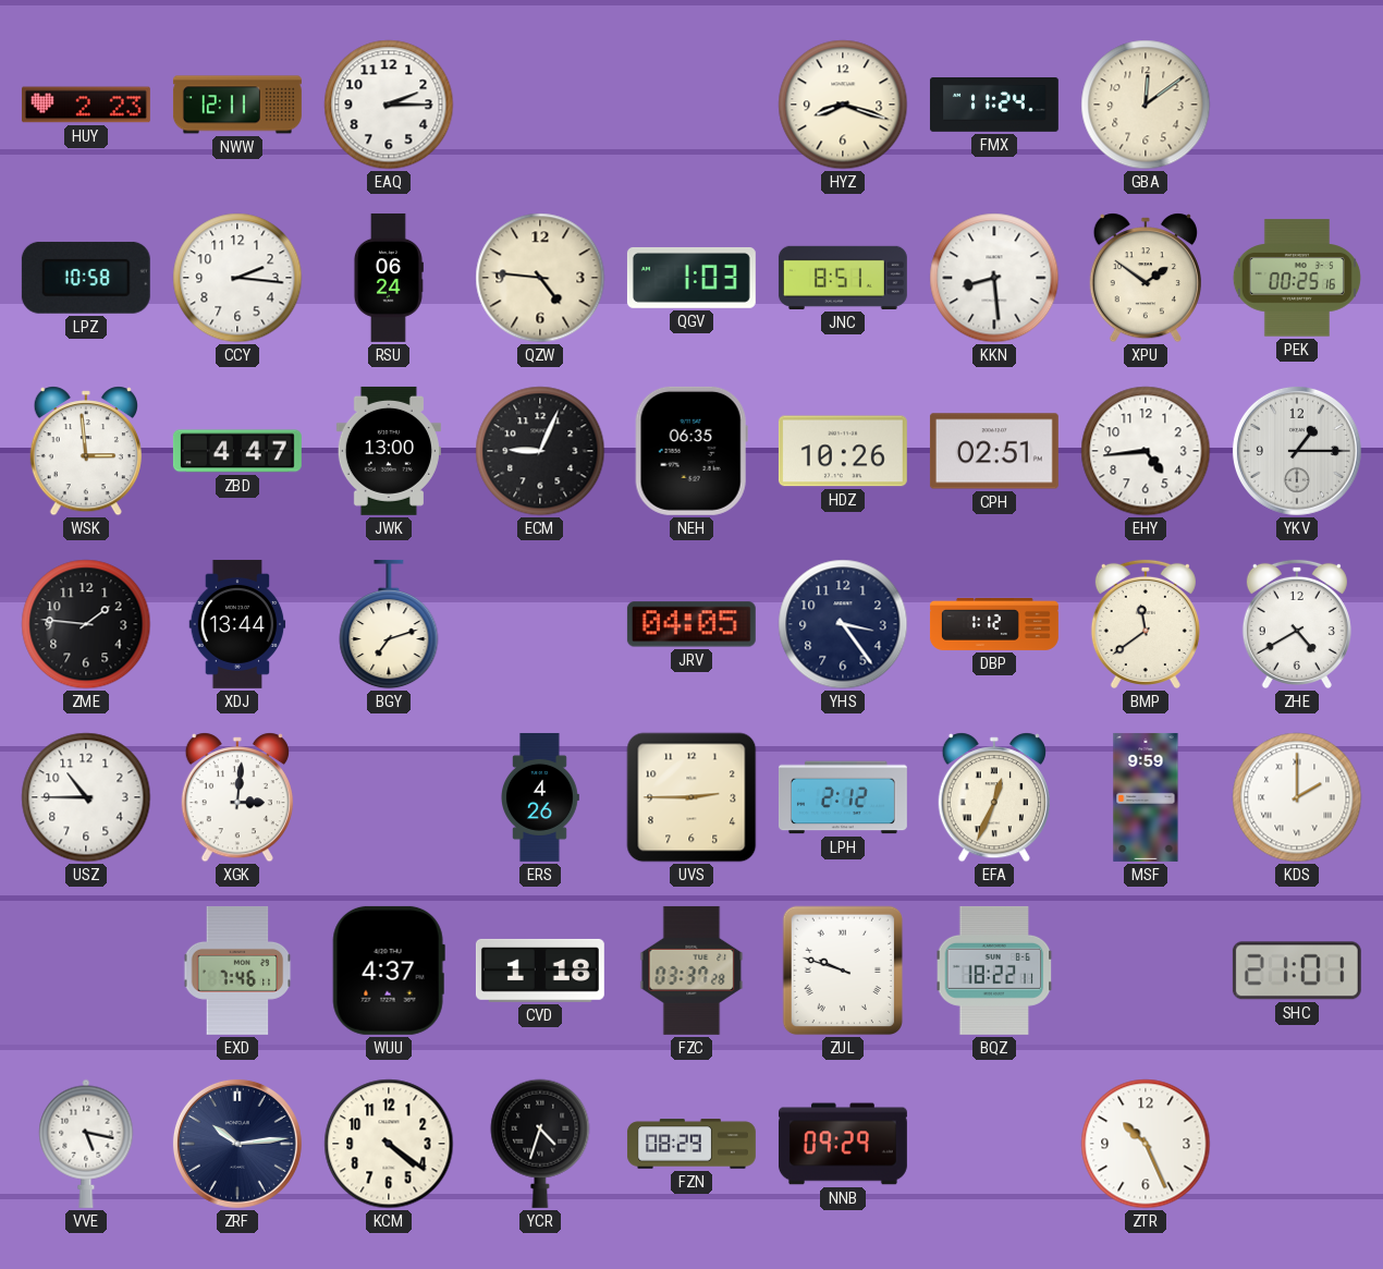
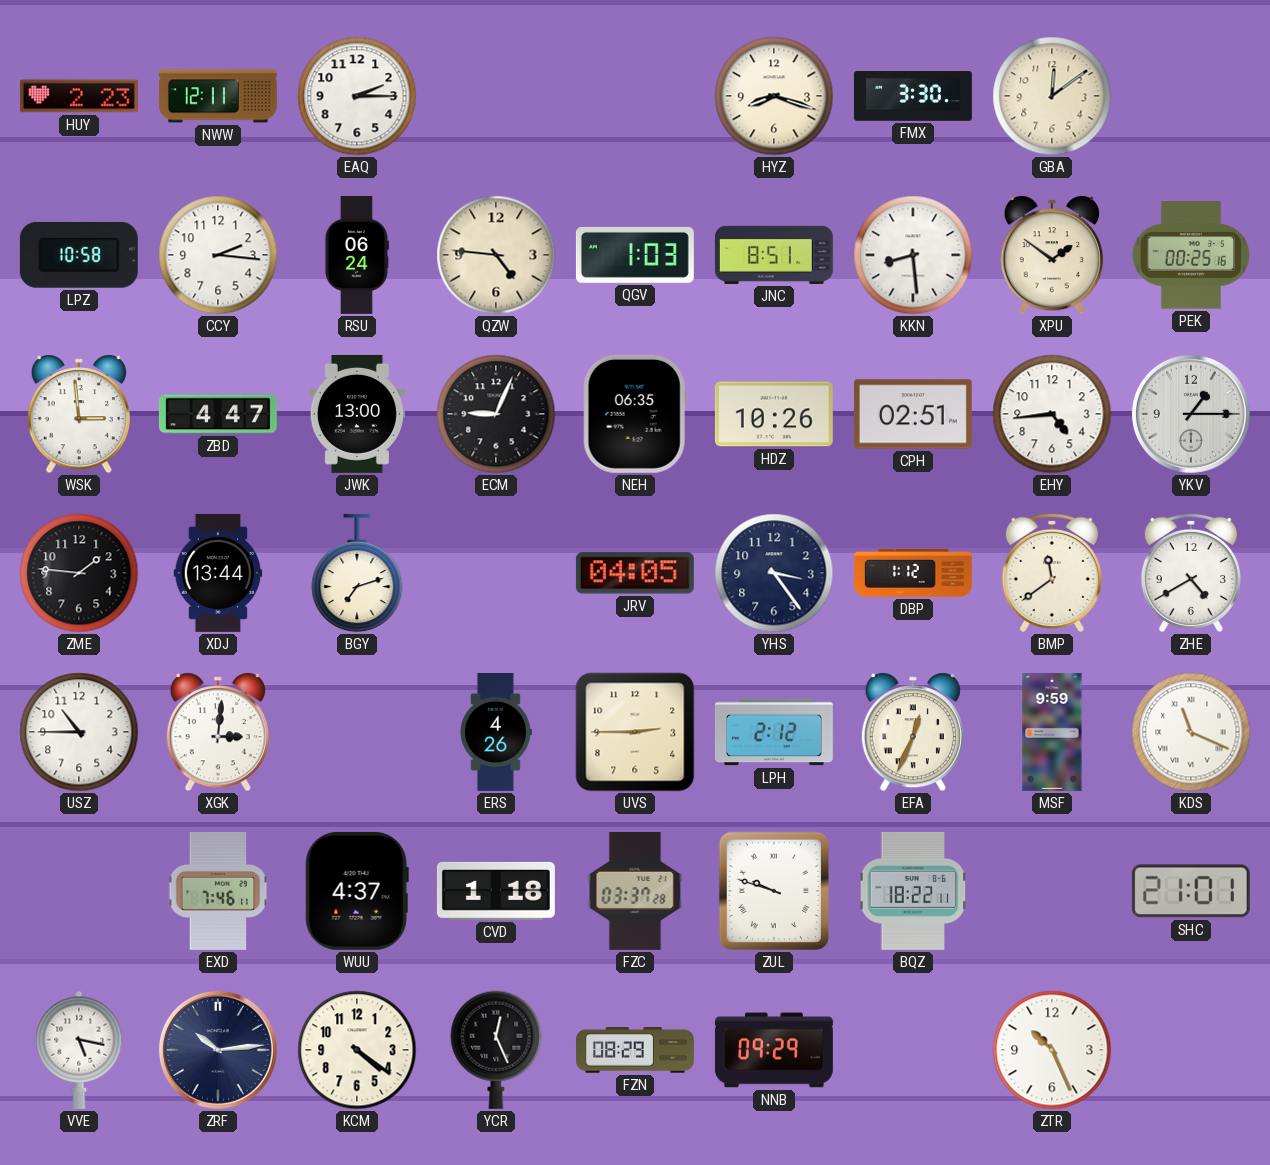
FMX: 11:24 -> 3:30
KDS: 2:00 -> 11:19
YCR: 4:33 -> 12:26
